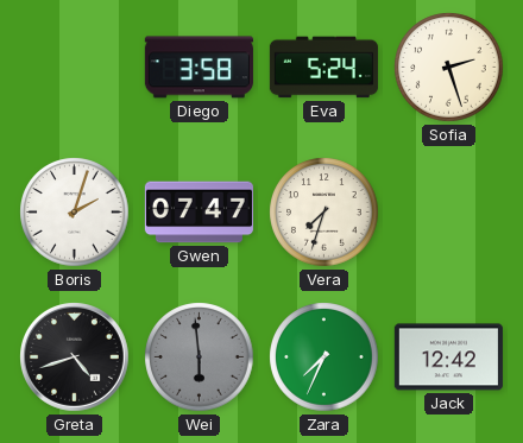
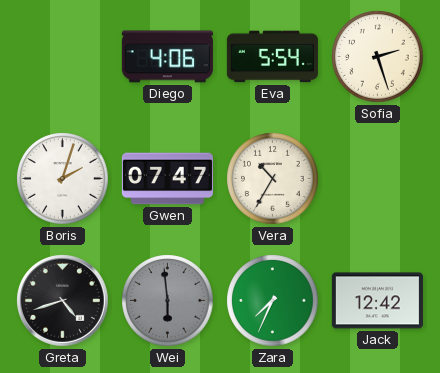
Diego: 3:58 -> 4:06
Eva: 5:24 -> 5:54
Vera: 7:33 -> 10:35
